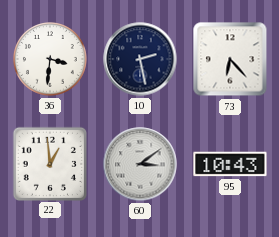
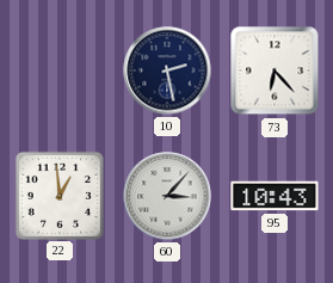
36: 3:31 -> none
60: 3:09 -> 3:07
